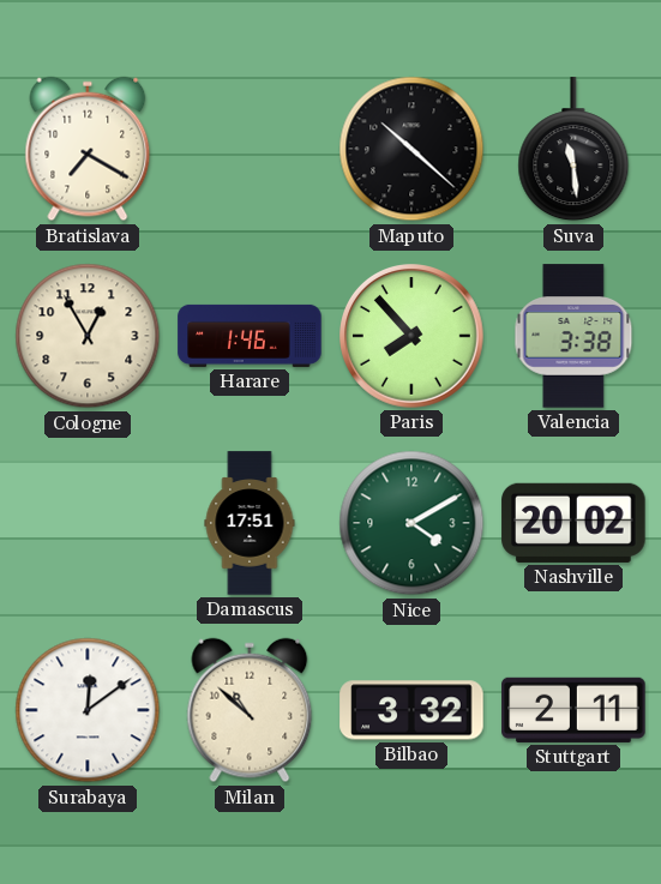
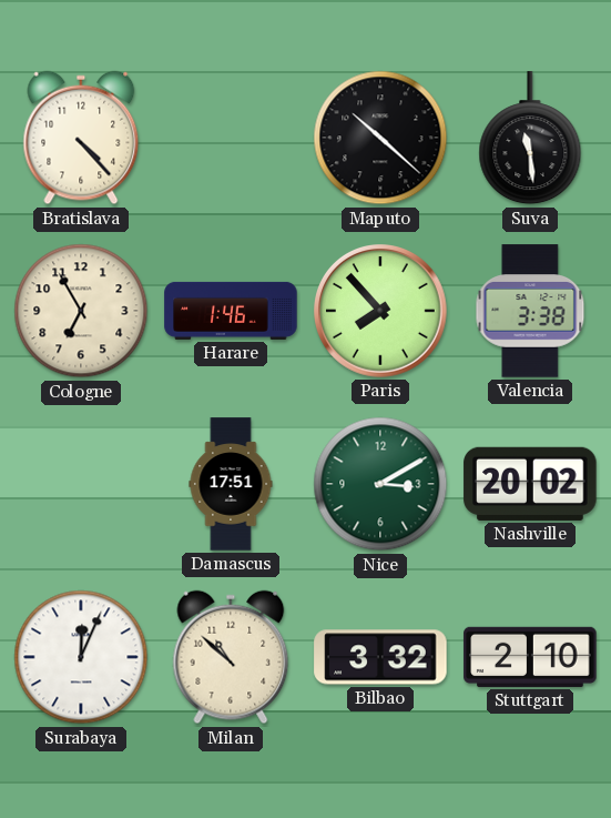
Bratislava: 7:20 -> 4:23
Cologne: 12:55 -> 6:55
Nice: 4:10 -> 3:10
Surabaya: 12:09 -> 12:04
Stuttgart: 2:11 -> 2:10
